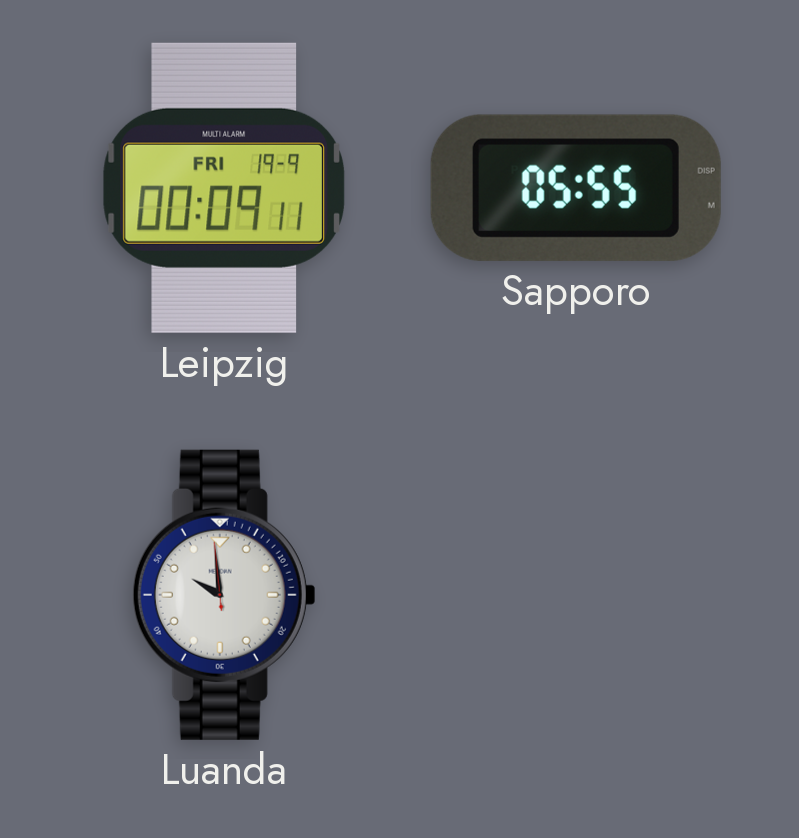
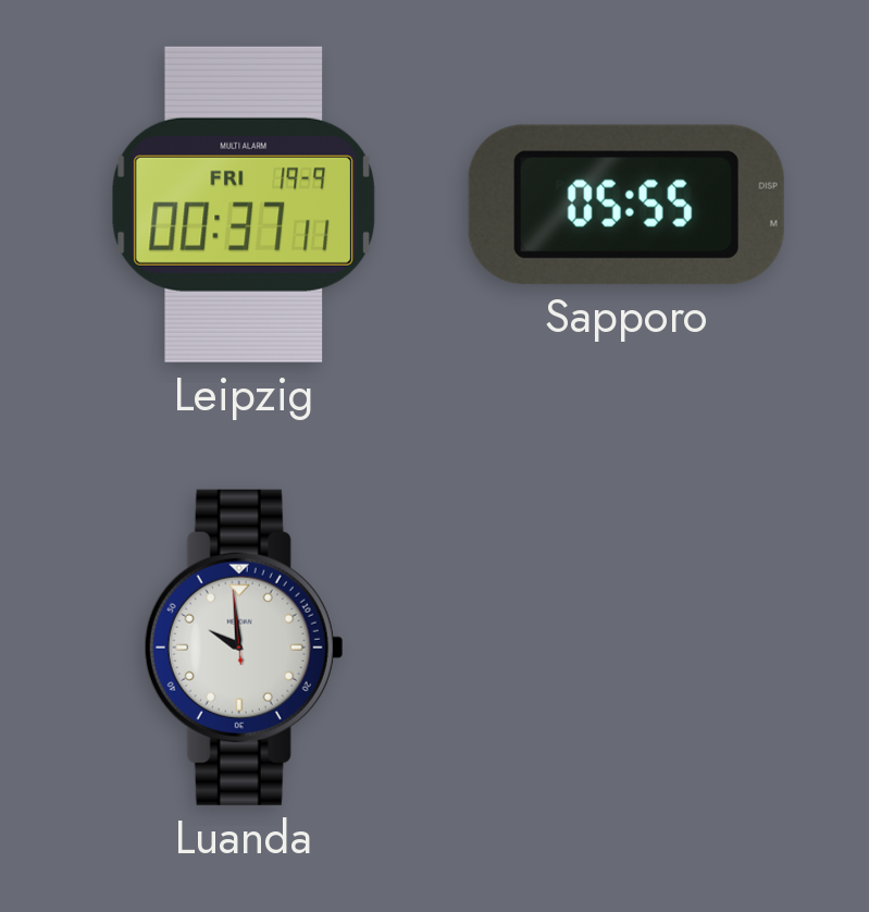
Leipzig: 00:09 -> 00:37
